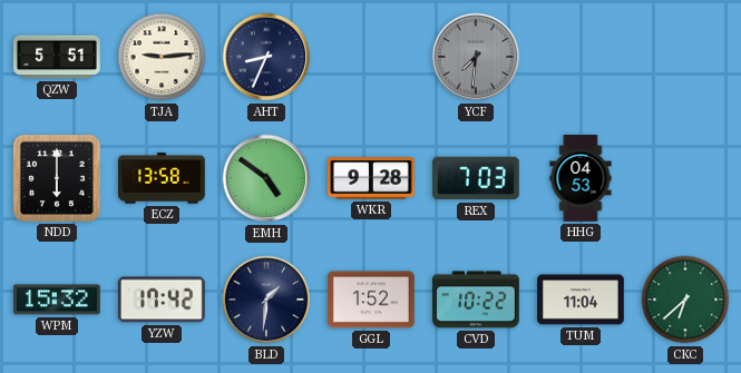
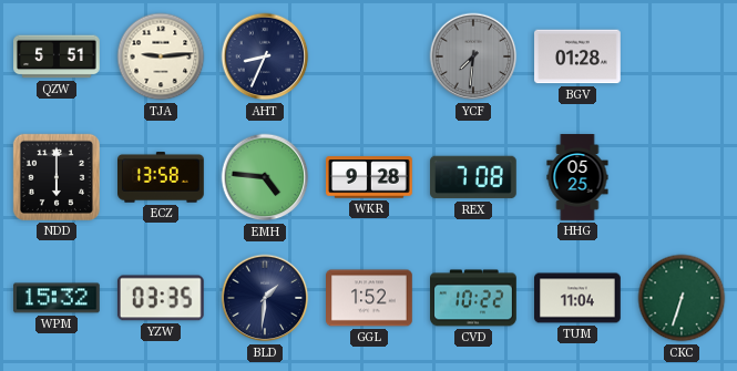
BGV: none -> 01:28
EMH: 4:51 -> 4:46
REX: 7:03 -> 7:08
HHG: 04:53 -> 05:25
YZW: 17:42 -> 03:35
CKC: 6:38 -> 6:33
